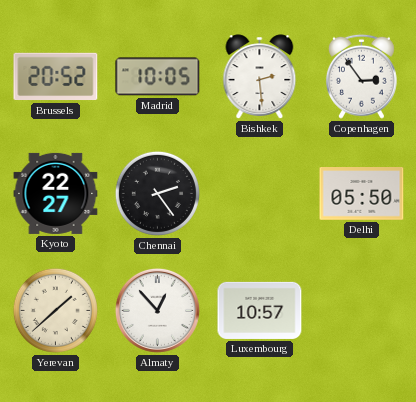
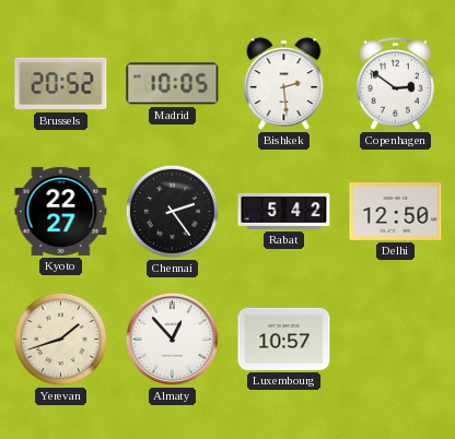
Copenhagen: 2:54 -> 2:51
Rabat: none -> 5:42
Delhi: 05:50 -> 12:50
Yerevan: 1:38 -> 1:42
